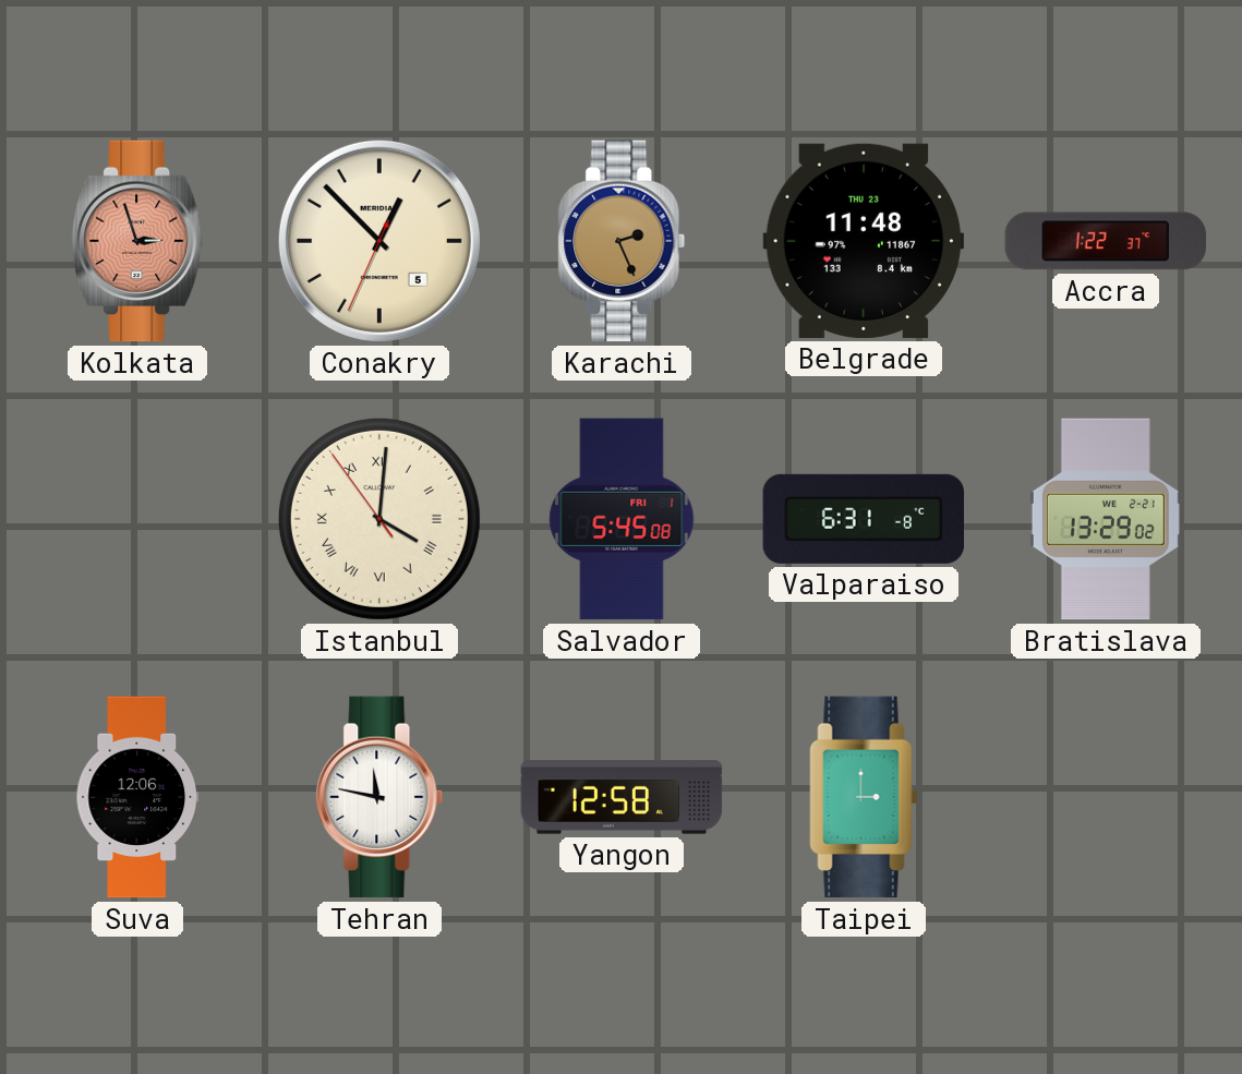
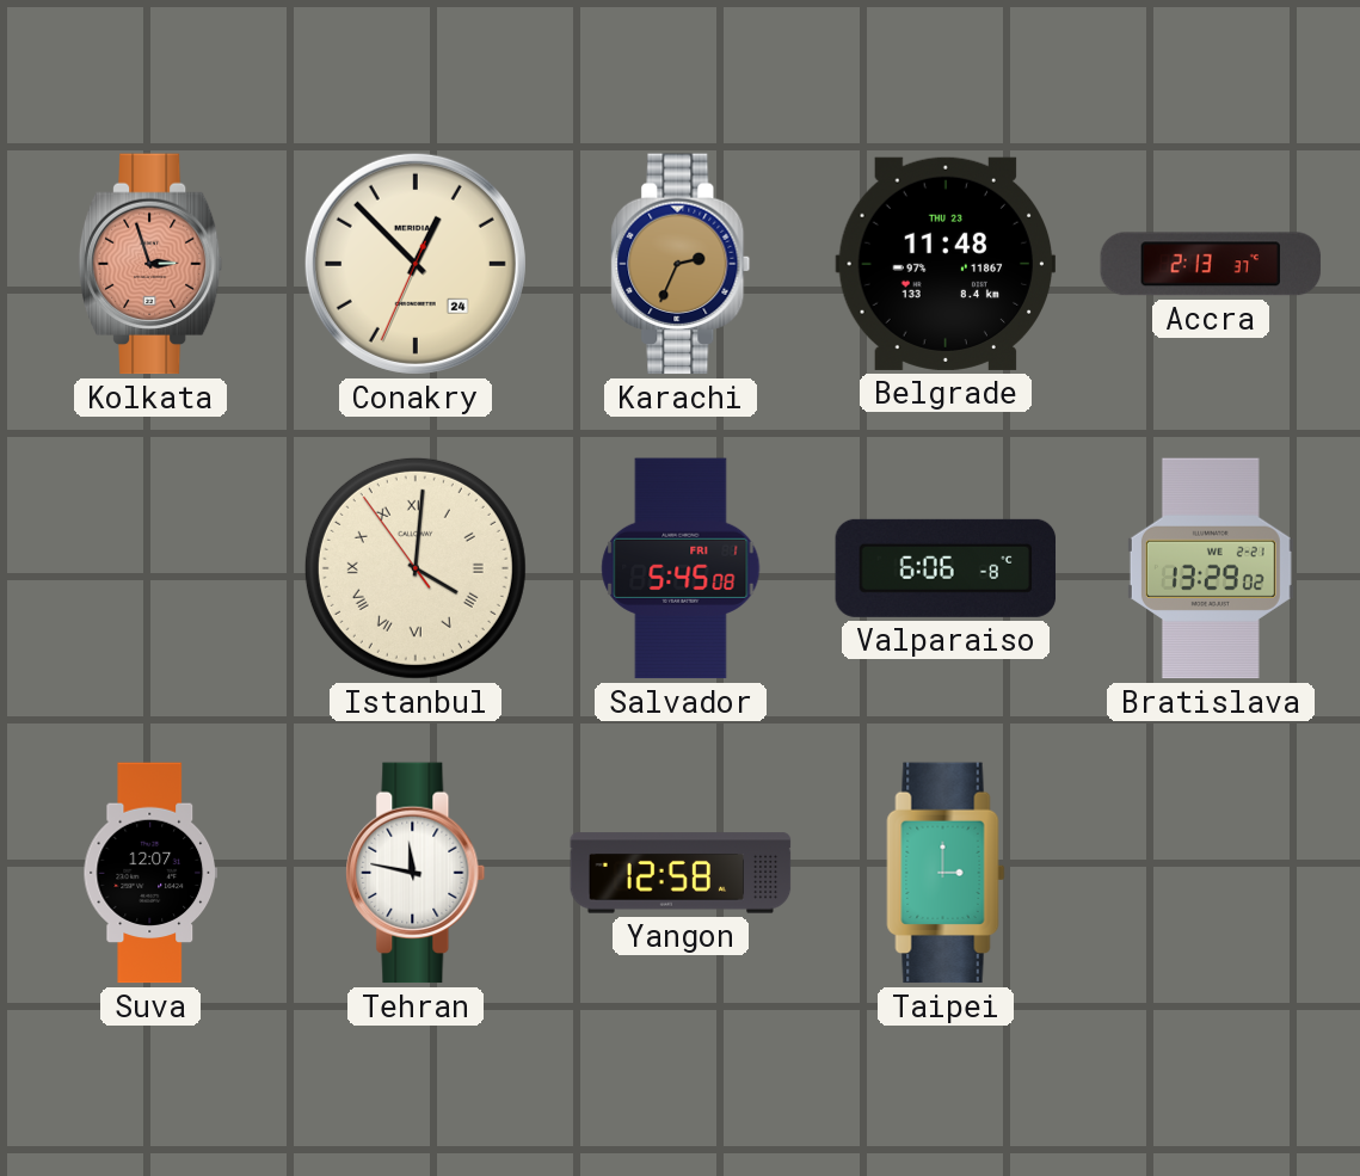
Conakry date: 5 -> 24
Karachi: 2:26 -> 2:34
Accra: 1:22 -> 2:13
Valparaiso: 6:31 -> 6:06
Suva: 12:06 -> 12:07
